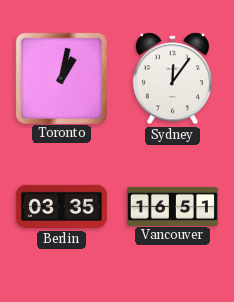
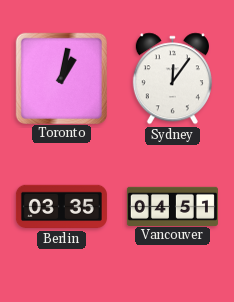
Vancouver: 16:51 -> 04:51
